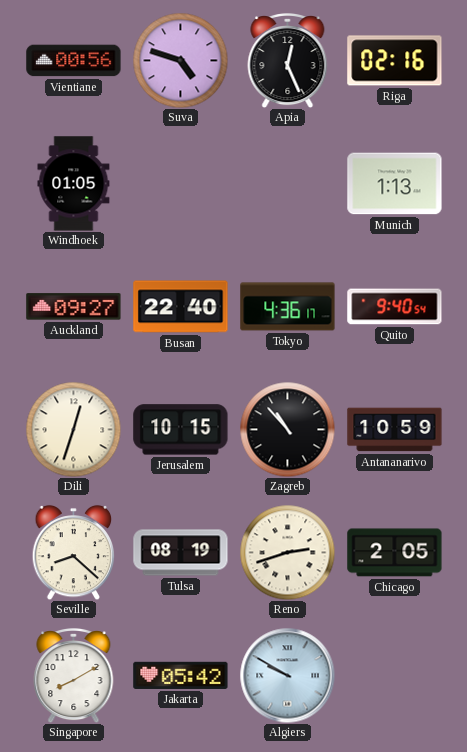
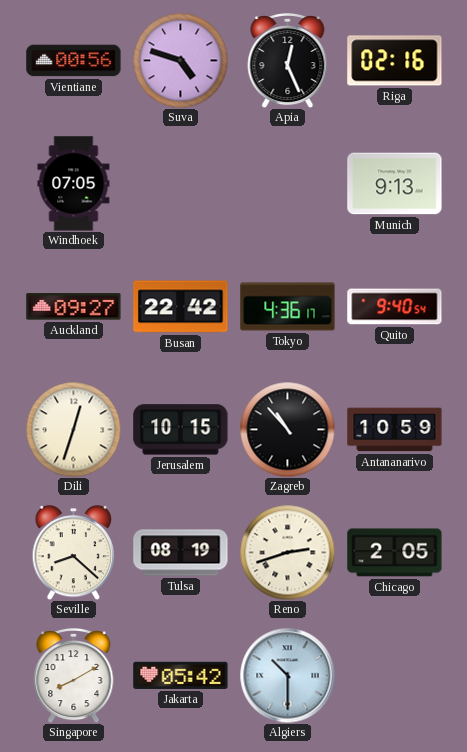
Windhoek: 01:05 -> 07:05
Munich: 1:13 -> 9:13
Busan: 22:40 -> 22:42
Algiers: 9:50 -> 10:30
